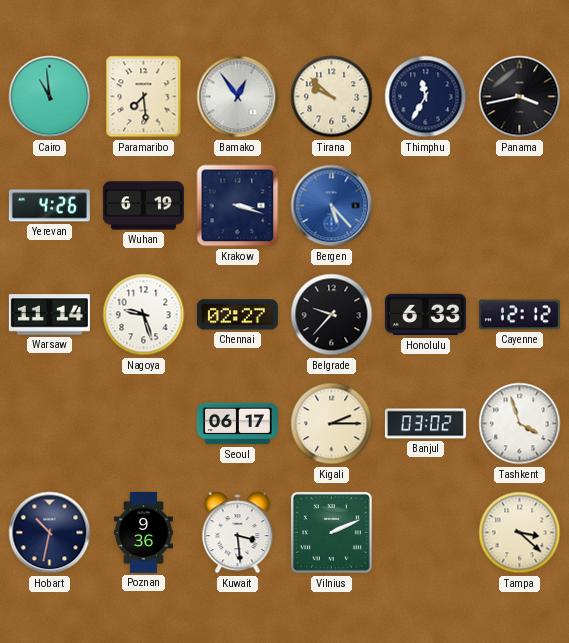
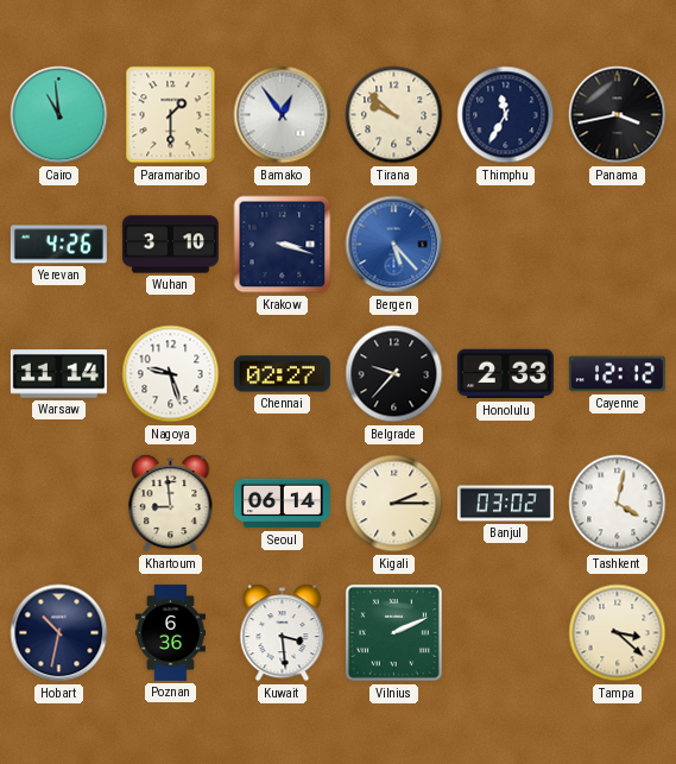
Paramaribo: 7:29 -> 1:30
Wuhan: 6:19 -> 3:10
Honolulu: 6:33 -> 2:33
Khartoum: none -> 8:59
Seoul: 06:17 -> 06:14
Tashkent: 3:57 -> 4:02
Poznan: 9:36 -> 6:36
